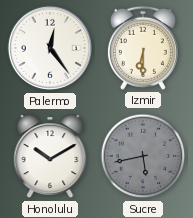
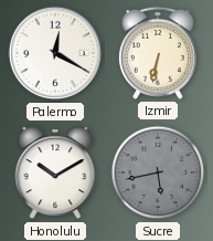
Palermo: 12:24 -> 12:20
Izmir: 6:30 -> 6:32
